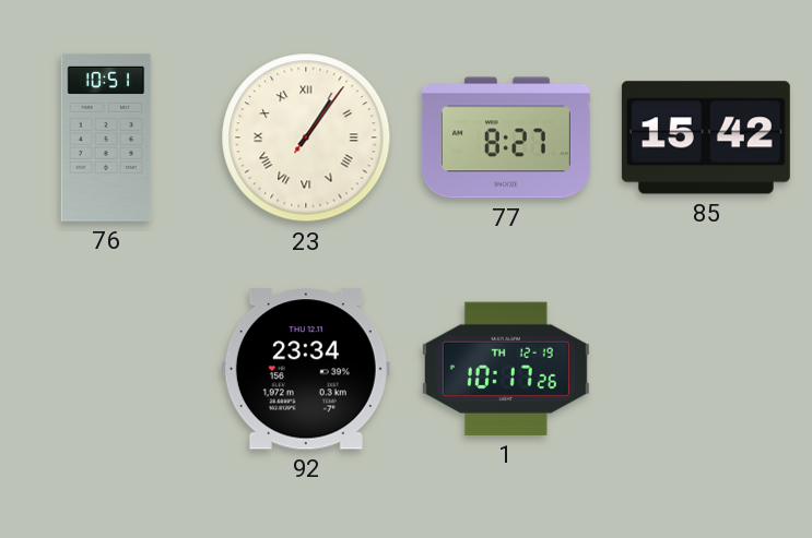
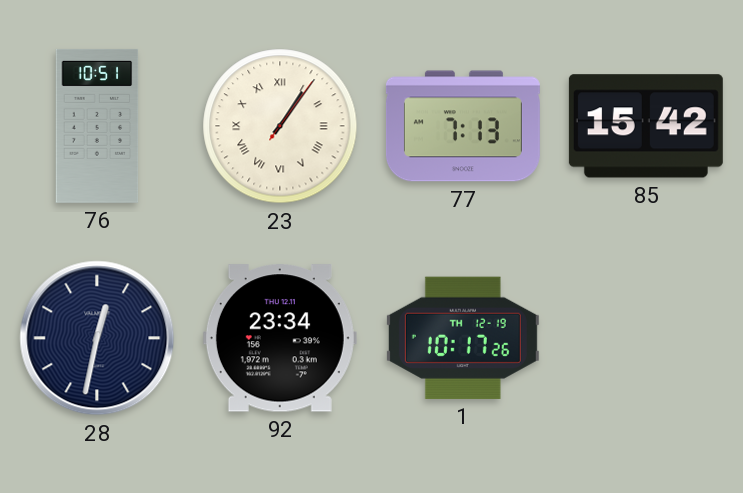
77: 8:27 -> 7:13
28: none -> 12:32
